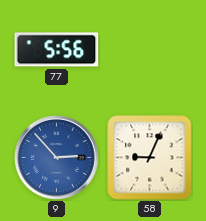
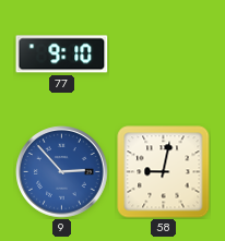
77: 5:56 -> 9:10
58: 9:04 -> 9:02
